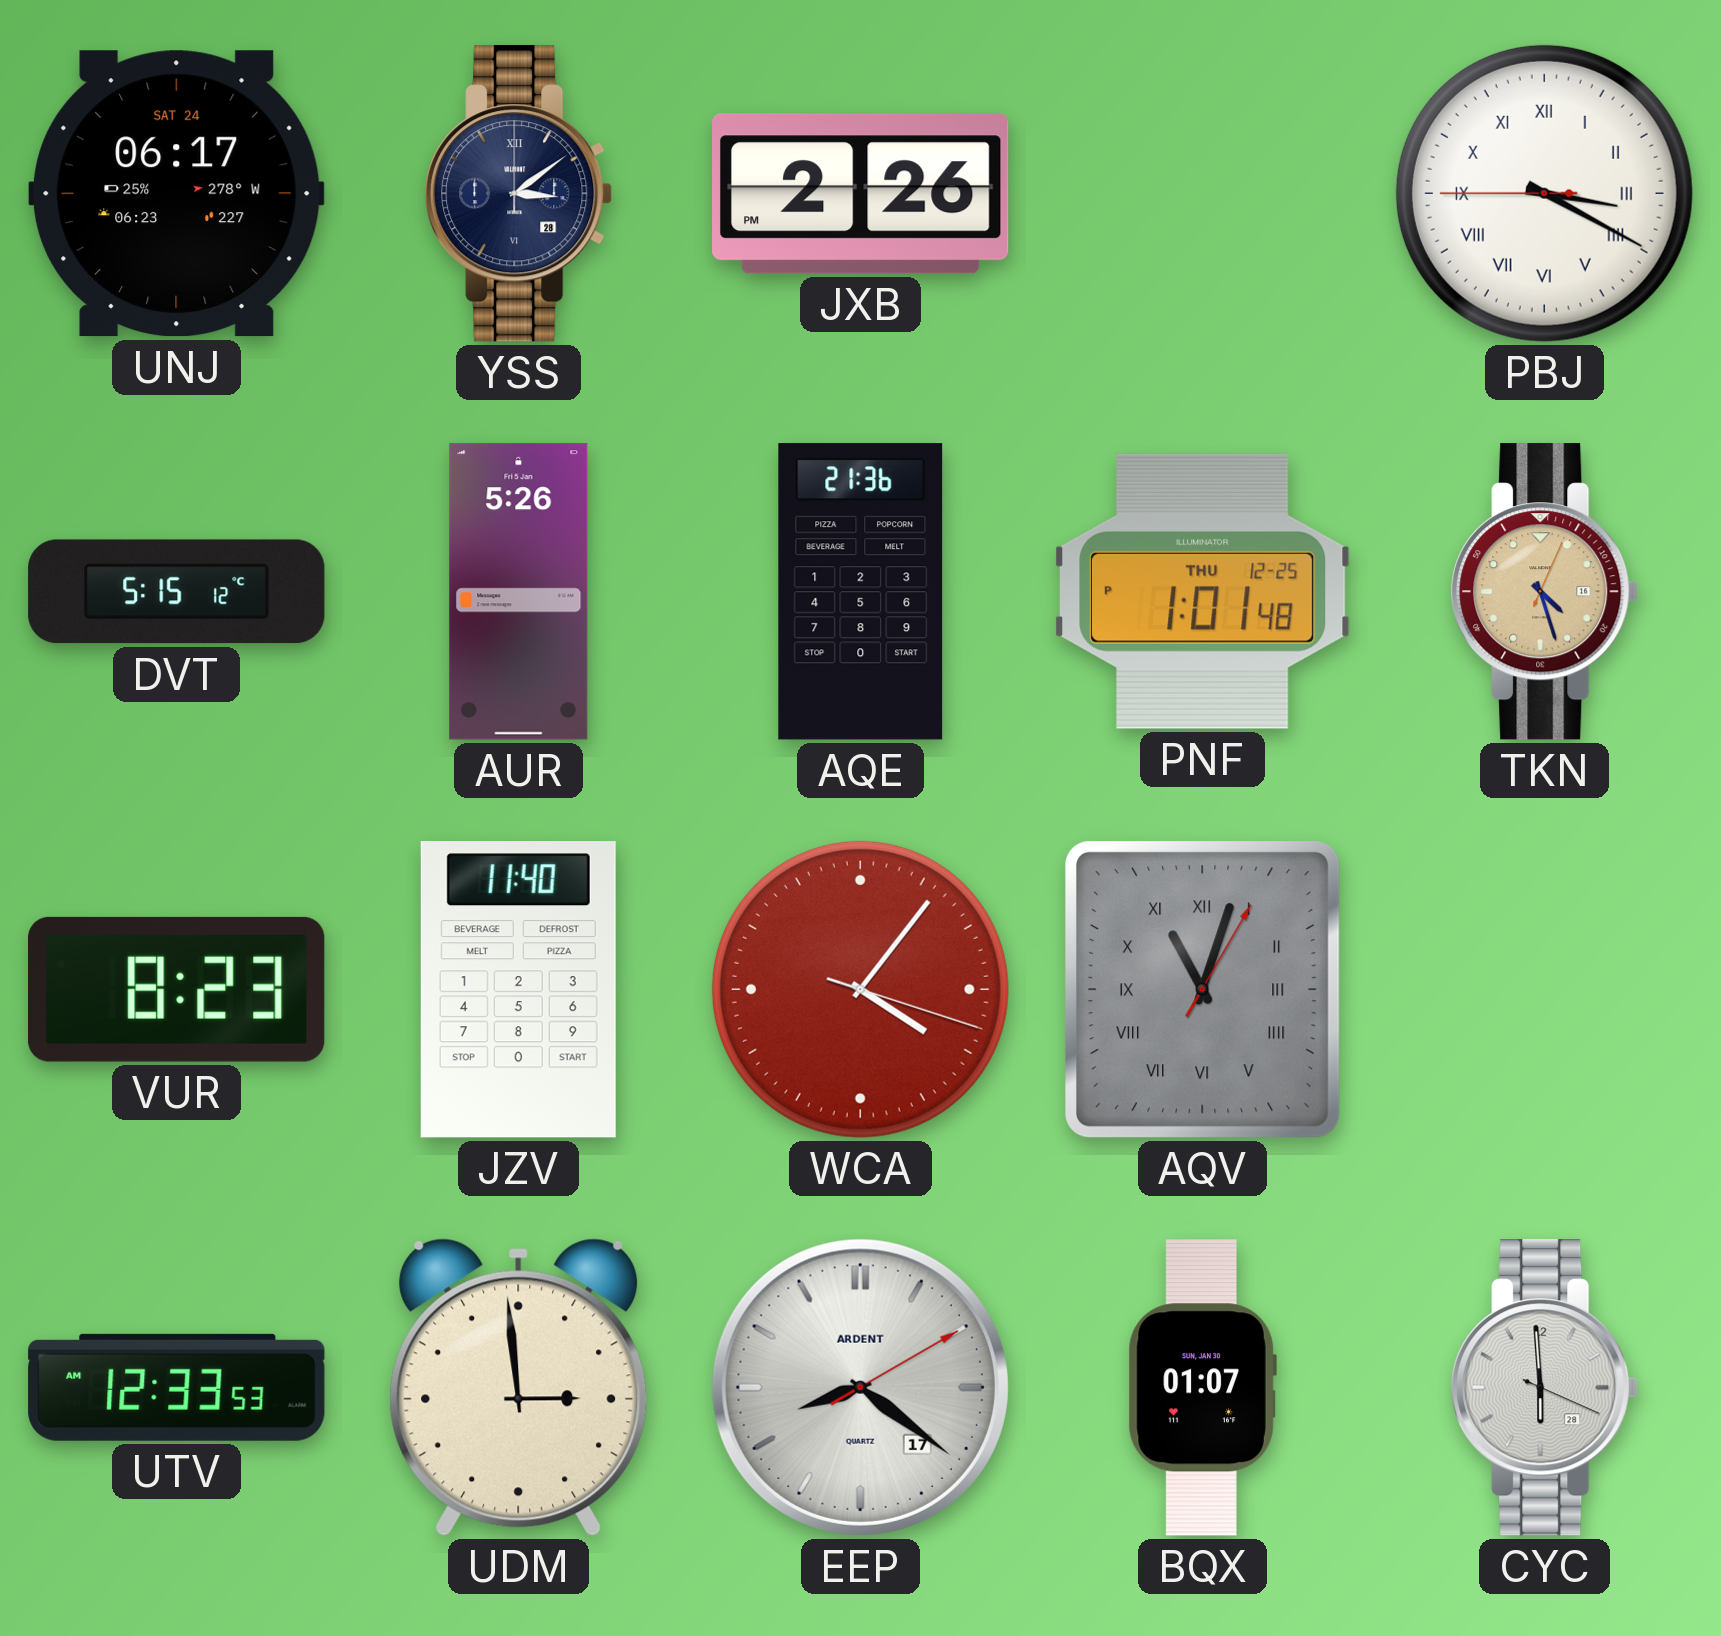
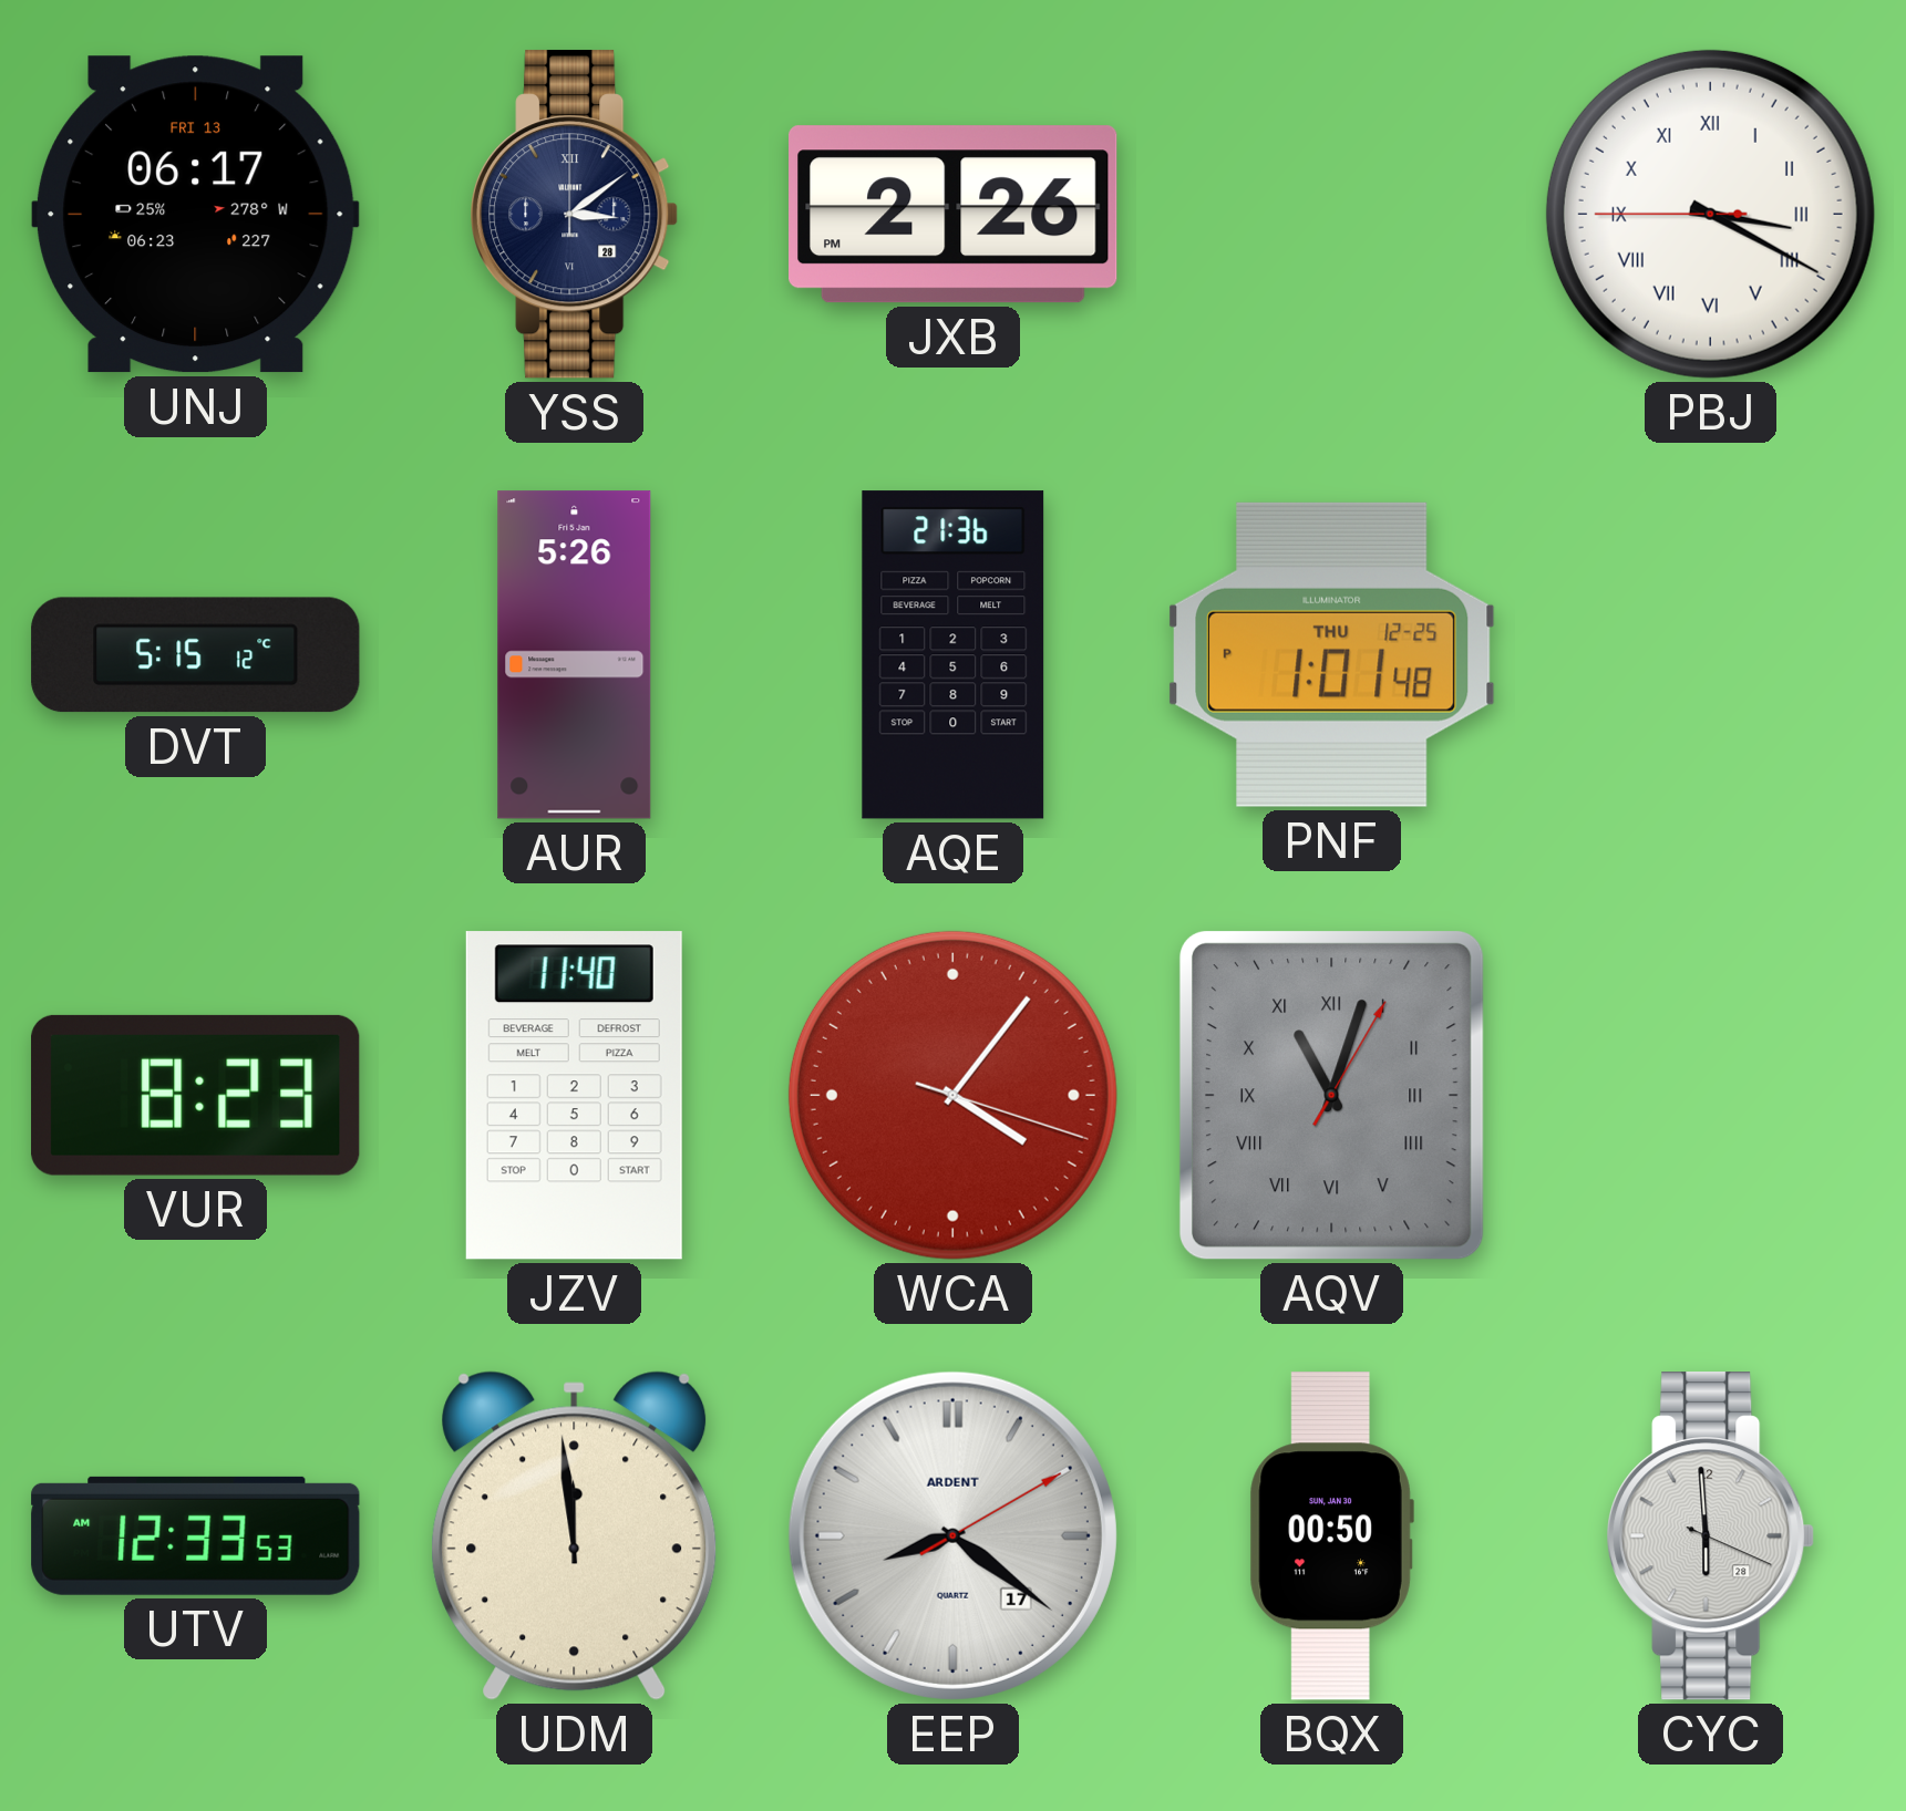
UNJ date: SAT 24 -> FRI 13
TKN: 4:27 -> none
UDM: 2:59 -> 11:59
BQX: 01:07 -> 00:50
